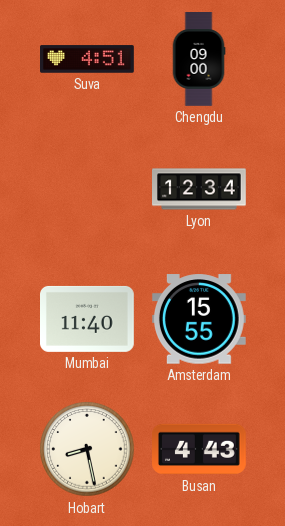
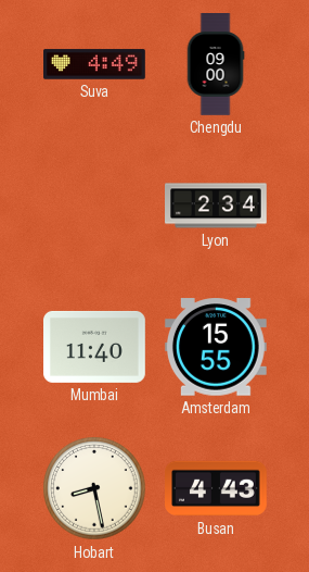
Suva: 4:51 -> 4:49
Lyon: 12:34 -> 2:34
